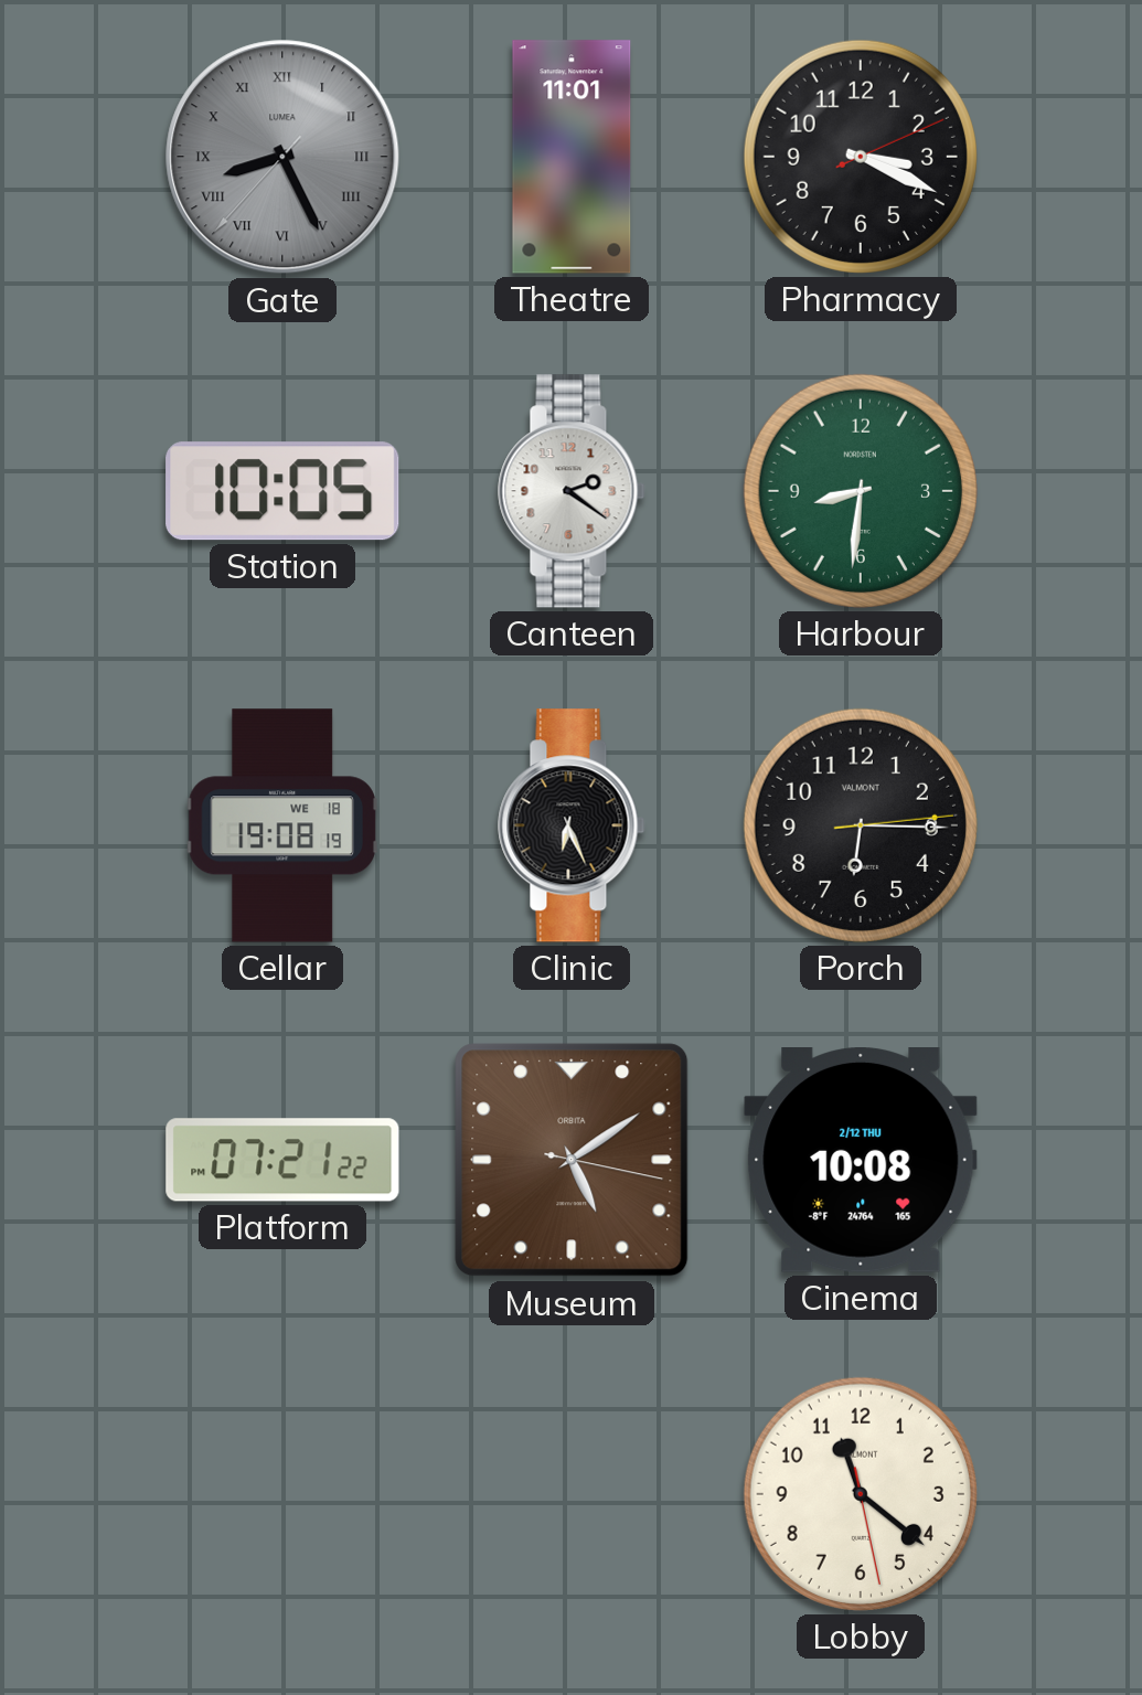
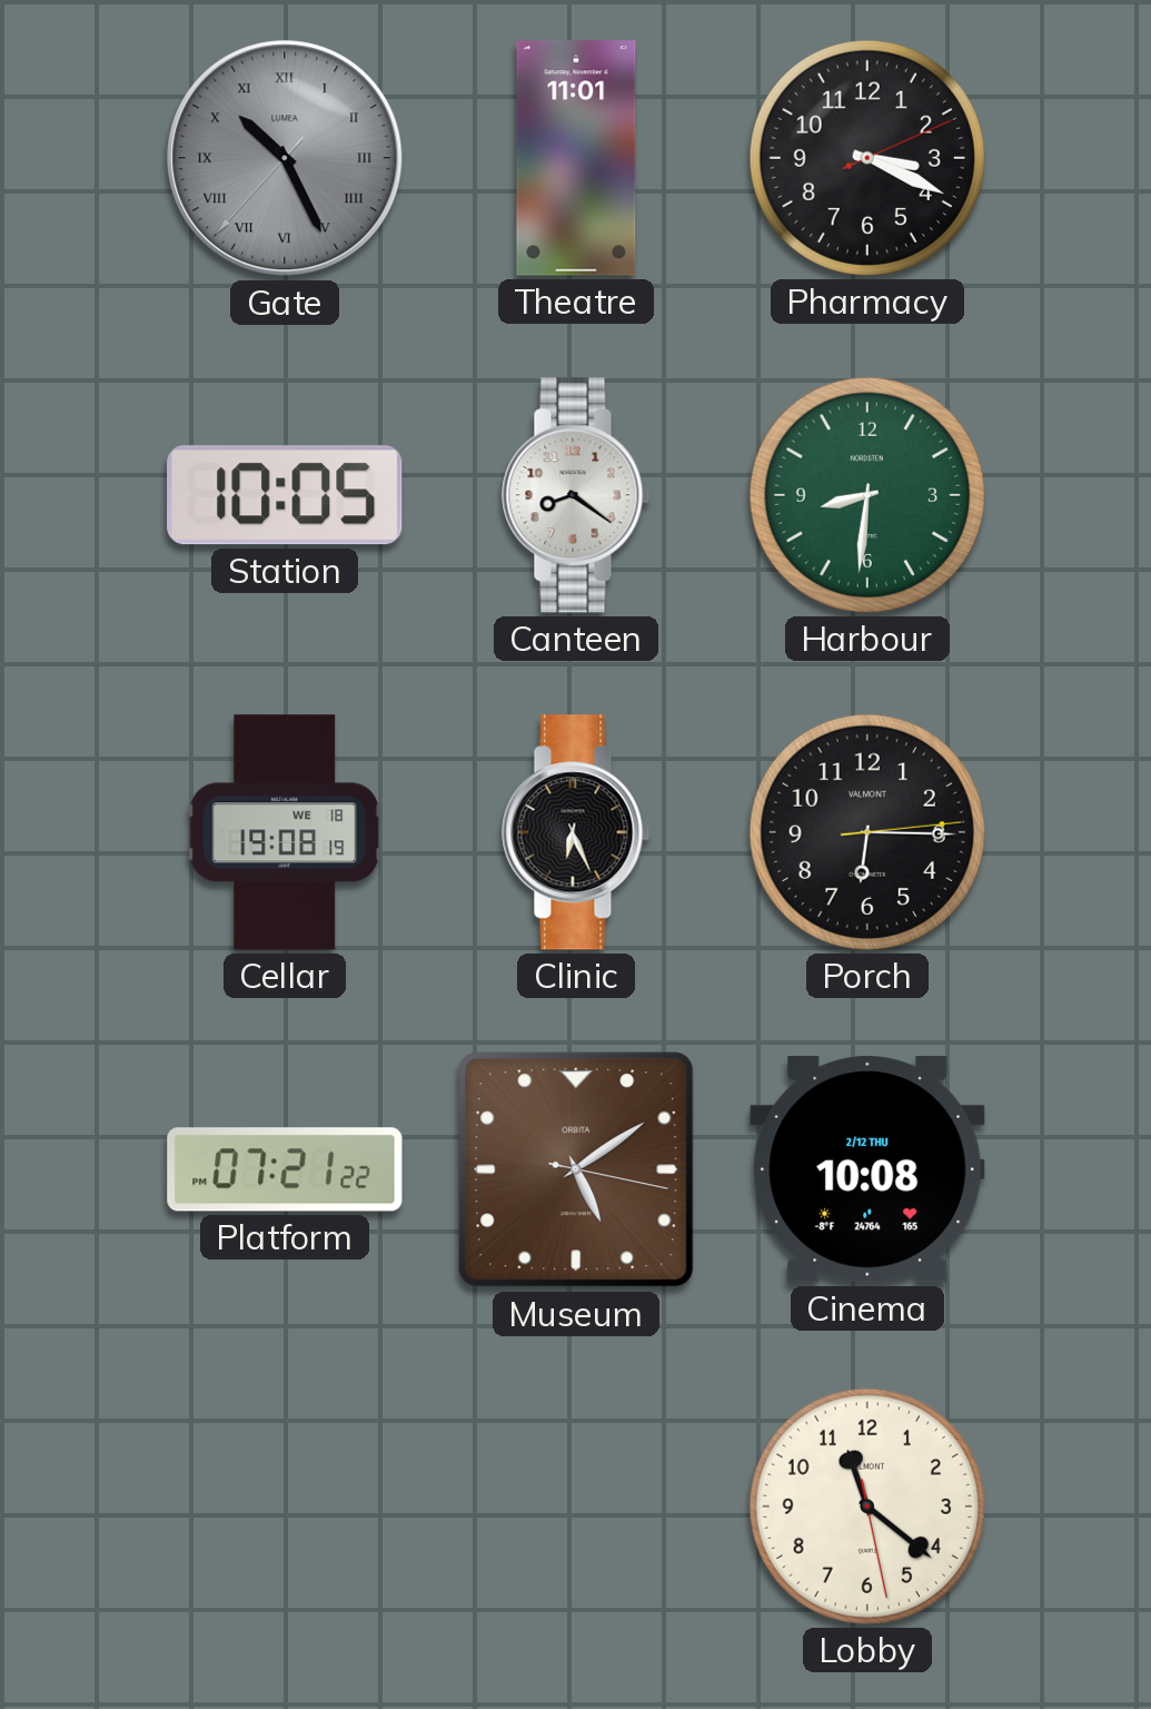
Gate: 8:25 -> 10:25
Canteen: 2:21 -> 8:21
